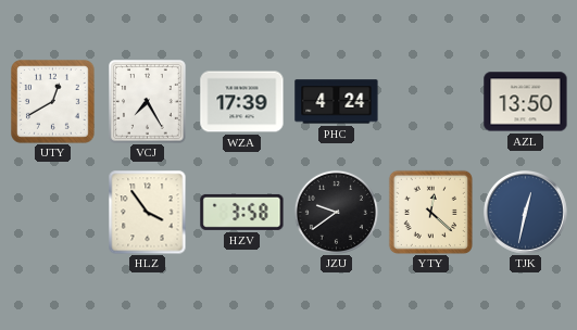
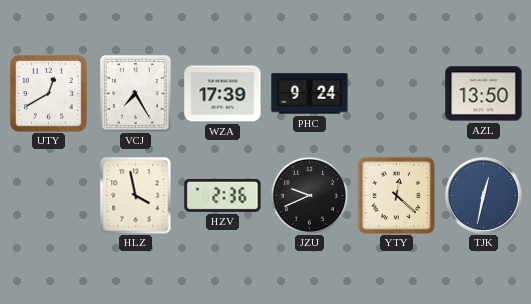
PHC: 4:24 -> 9:24
HLZ: 3:54 -> 3:58
HZV: 3:58 -> 2:36
JZU: 9:39 -> 9:41
